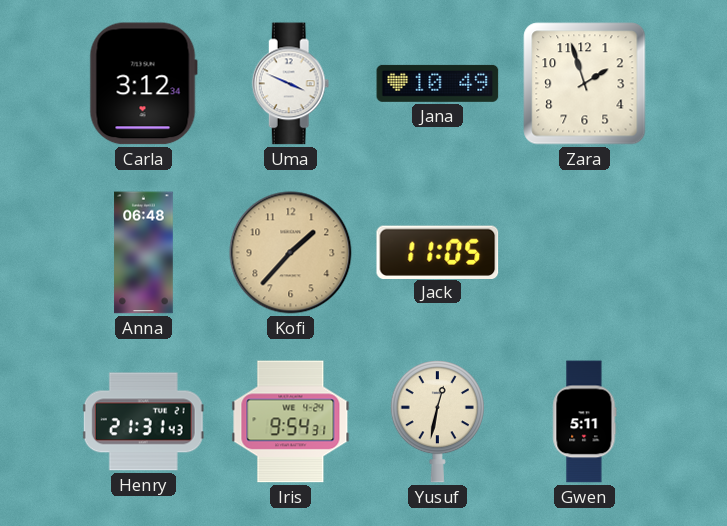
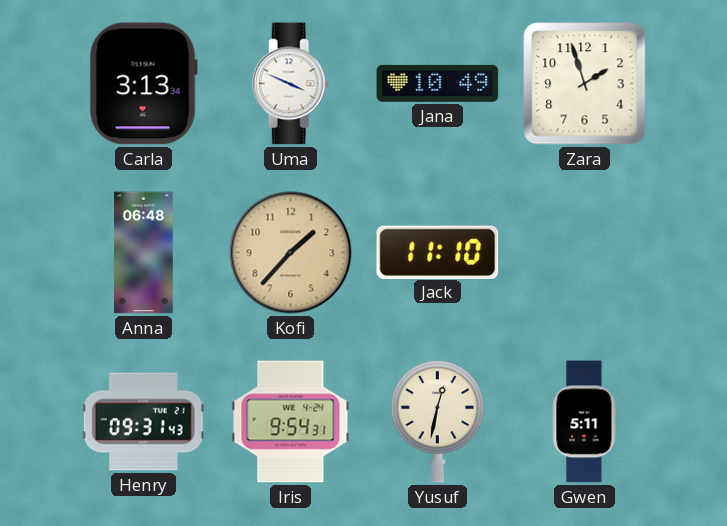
Carla: 3:12 -> 3:13
Jack: 11:05 -> 11:10
Henry: 21:31 -> 09:31
